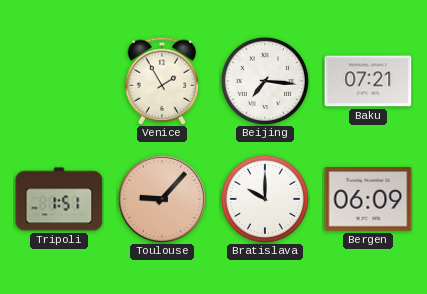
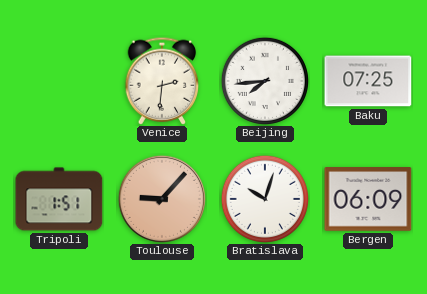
Venice: 1:55 -> 2:31
Beijing: 7:16 -> 7:44
Baku: 07:21 -> 07:25
Bratislava: 10:00 -> 10:03
